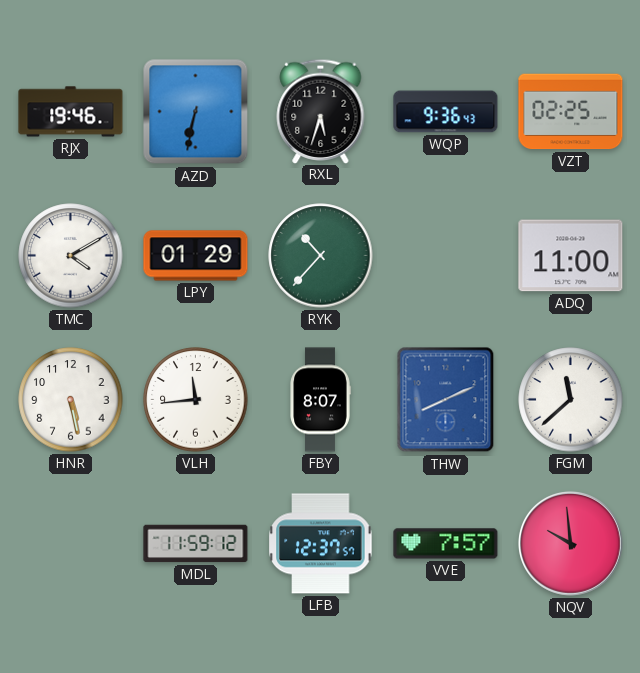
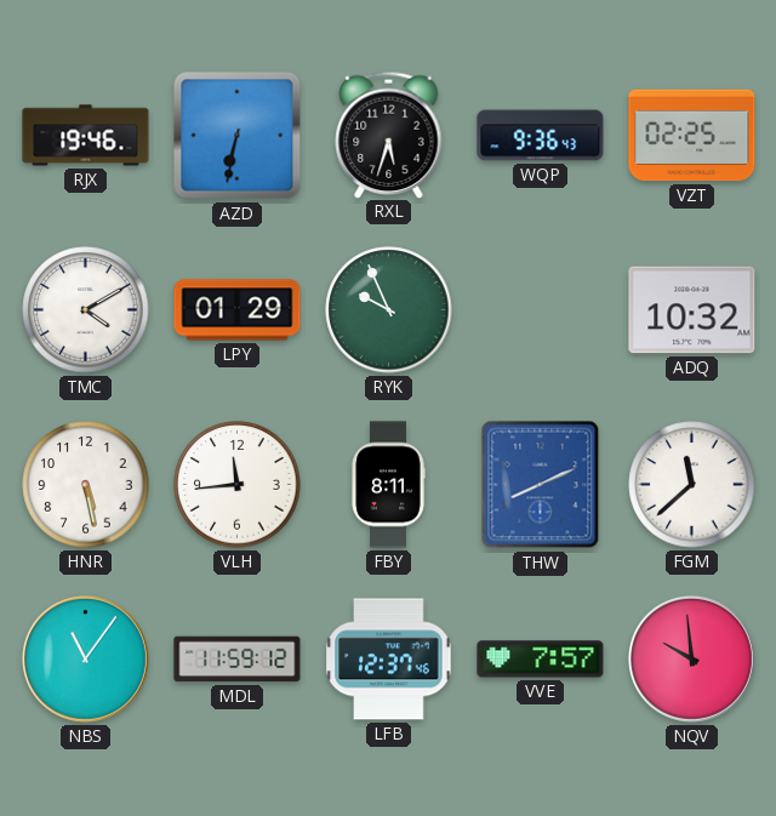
RYK: 10:37 -> 9:56
ADQ: 11:00 -> 10:32
FBY: 8:07 -> 8:11
NBS: none -> 11:06
LFB: 12:37:57 -> 12:37:46
